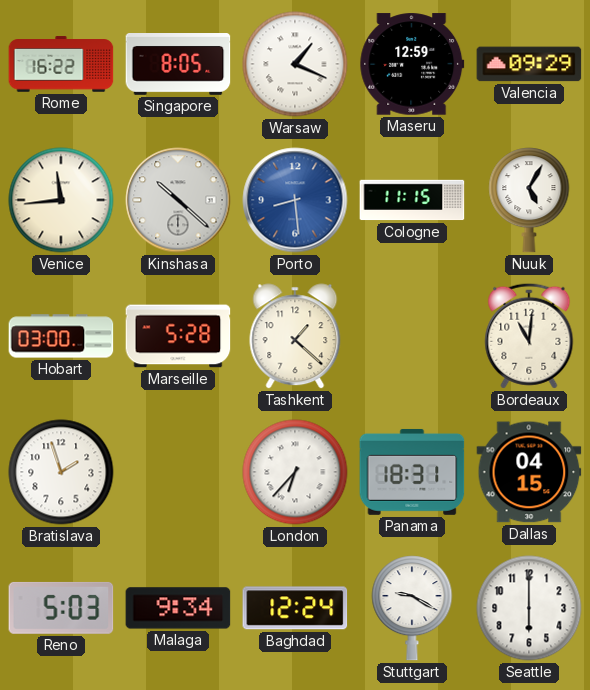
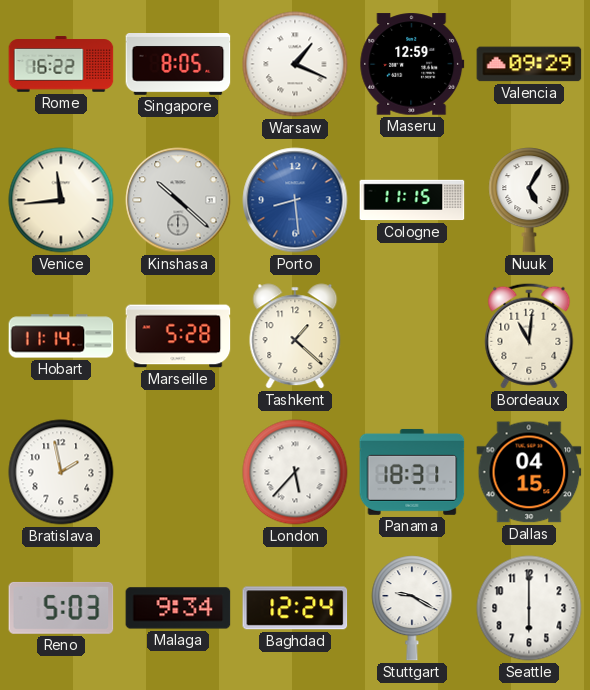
Hobart: 03:00 -> 11:14
Bratislava: 1:57 -> 1:58
London: 6:37 -> 5:37
